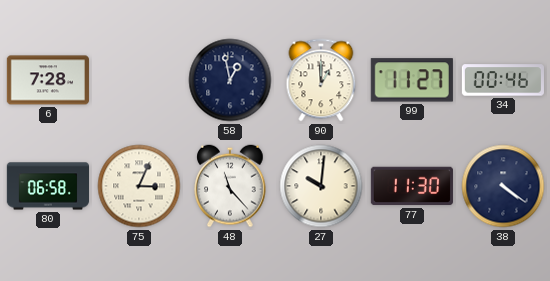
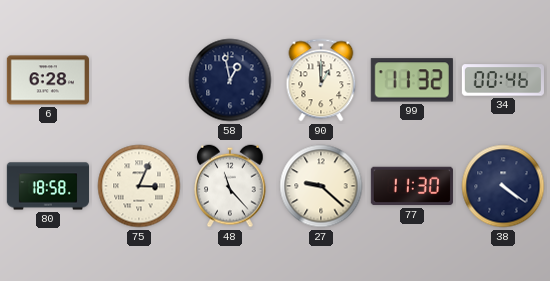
6: 7:28 -> 6:28
99: 11:27 -> 11:32
80: 06:58 -> 18:58
27: 10:01 -> 9:22
